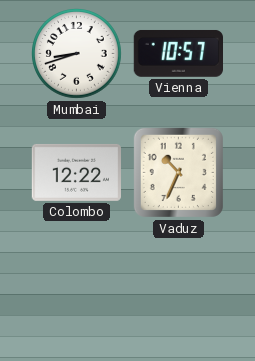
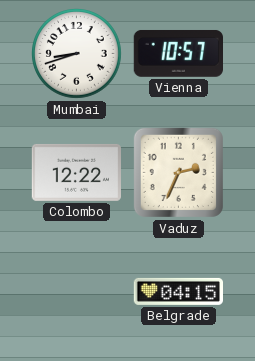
Vaduz: 10:34 -> 2:34
Belgrade: none -> 04:15
